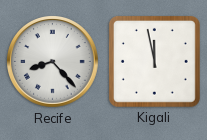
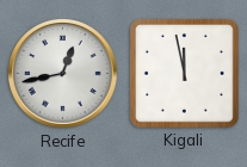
Recife: 8:23 -> 12:43
